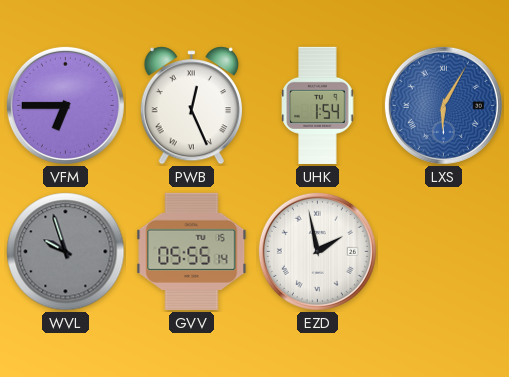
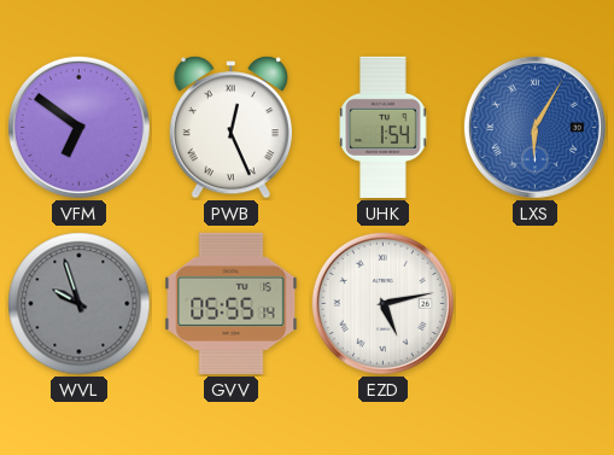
VFM: 6:45 -> 6:51
EZD: 1:58 -> 5:13
